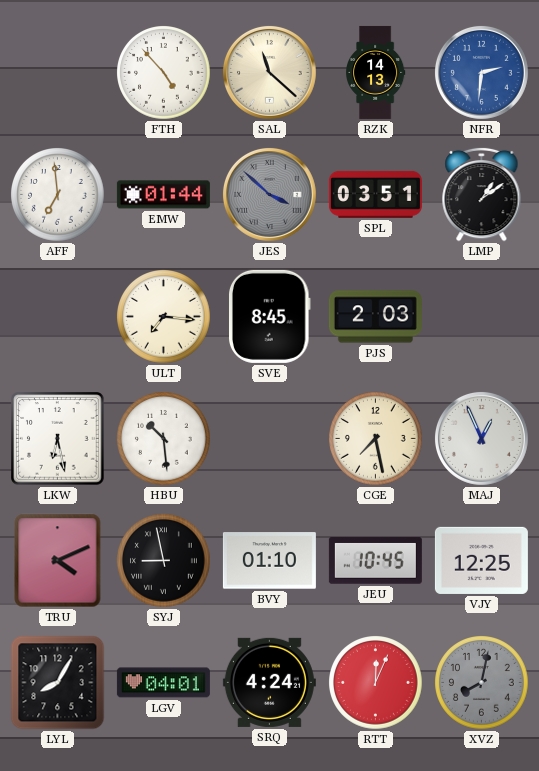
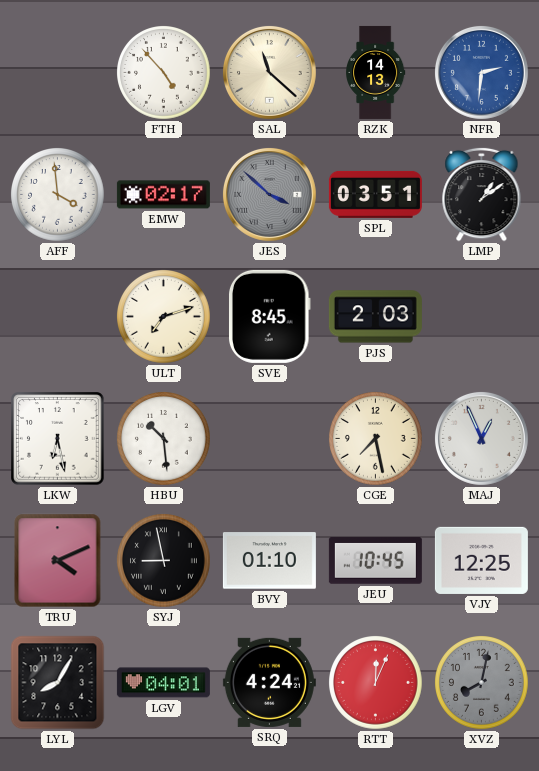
AFF: 6:59 -> 3:59
EMW: 01:44 -> 02:17
ULT: 7:16 -> 7:12
